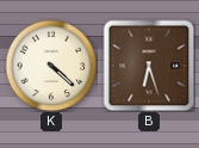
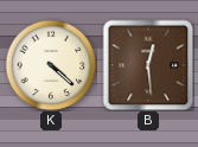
B: 6:27 -> 12:29
